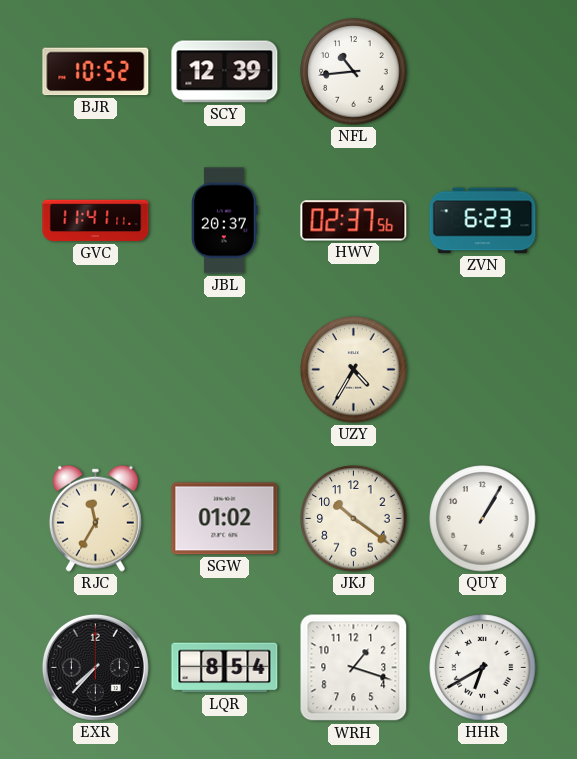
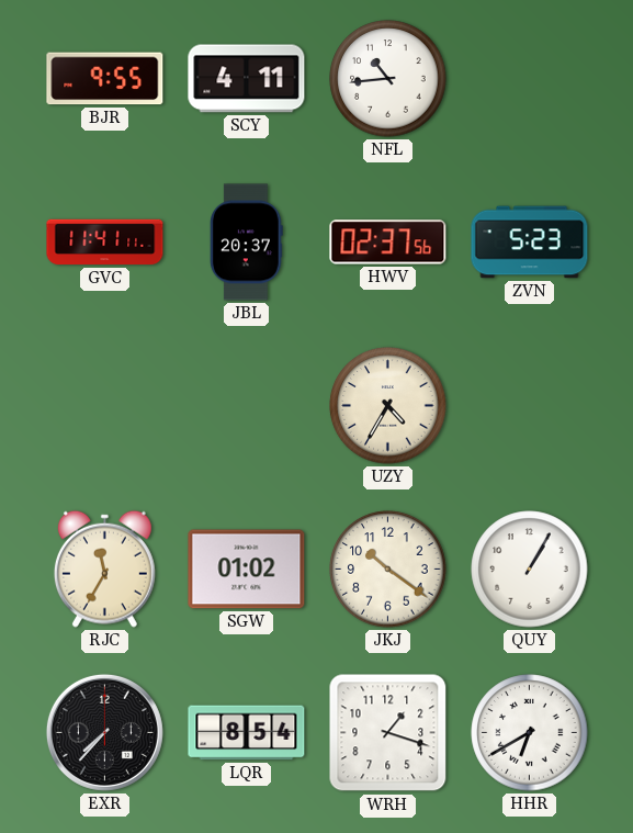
BJR: 10:52 -> 9:55
SCY: 12:39 -> 4:11
ZVN: 6:23 -> 5:23
